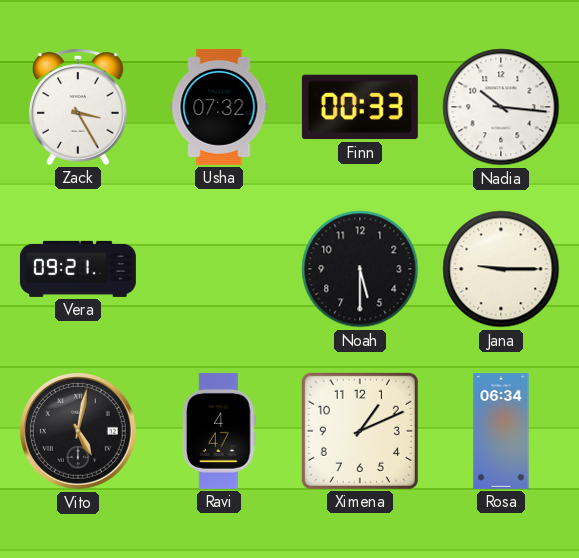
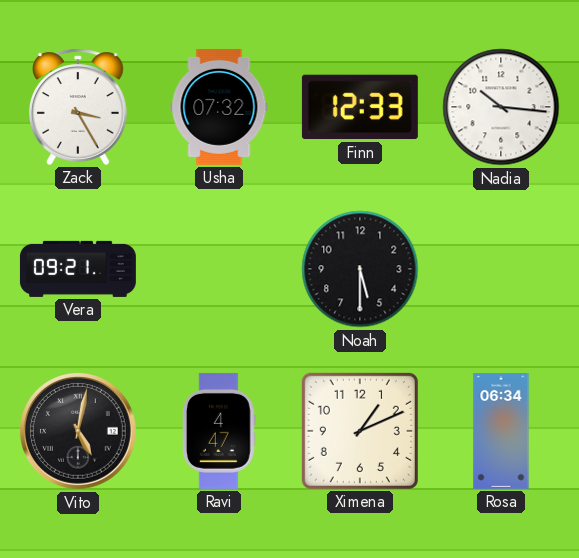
Finn: 00:33 -> 12:33
Jana: 9:15 -> none
